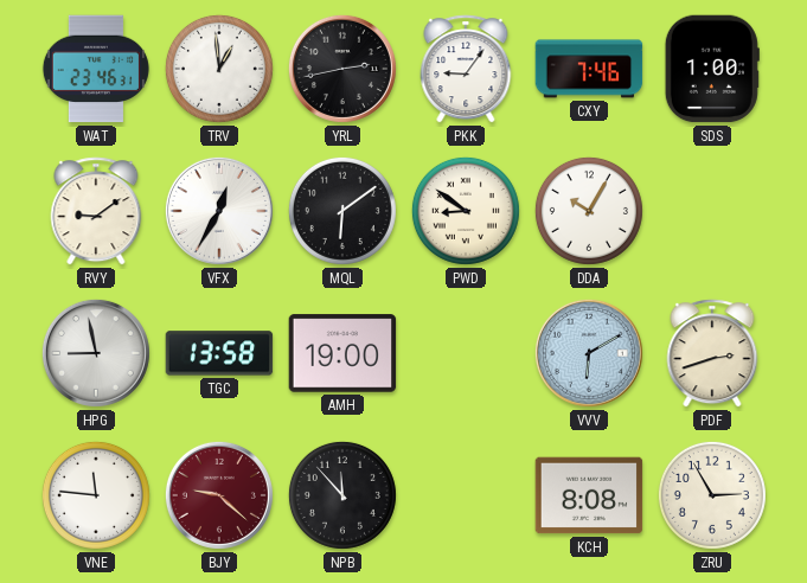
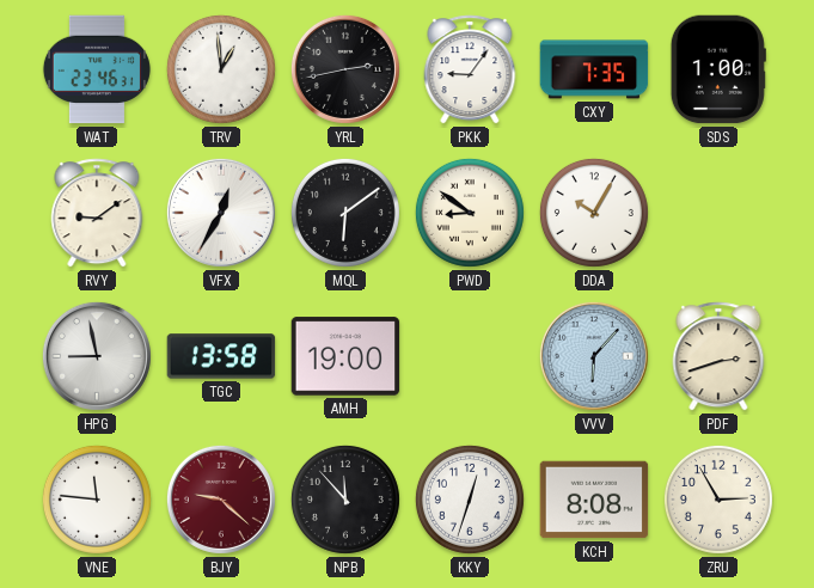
CXY: 7:46 -> 7:35
VVV: 6:10 -> 6:07
KKY: none -> 12:33
